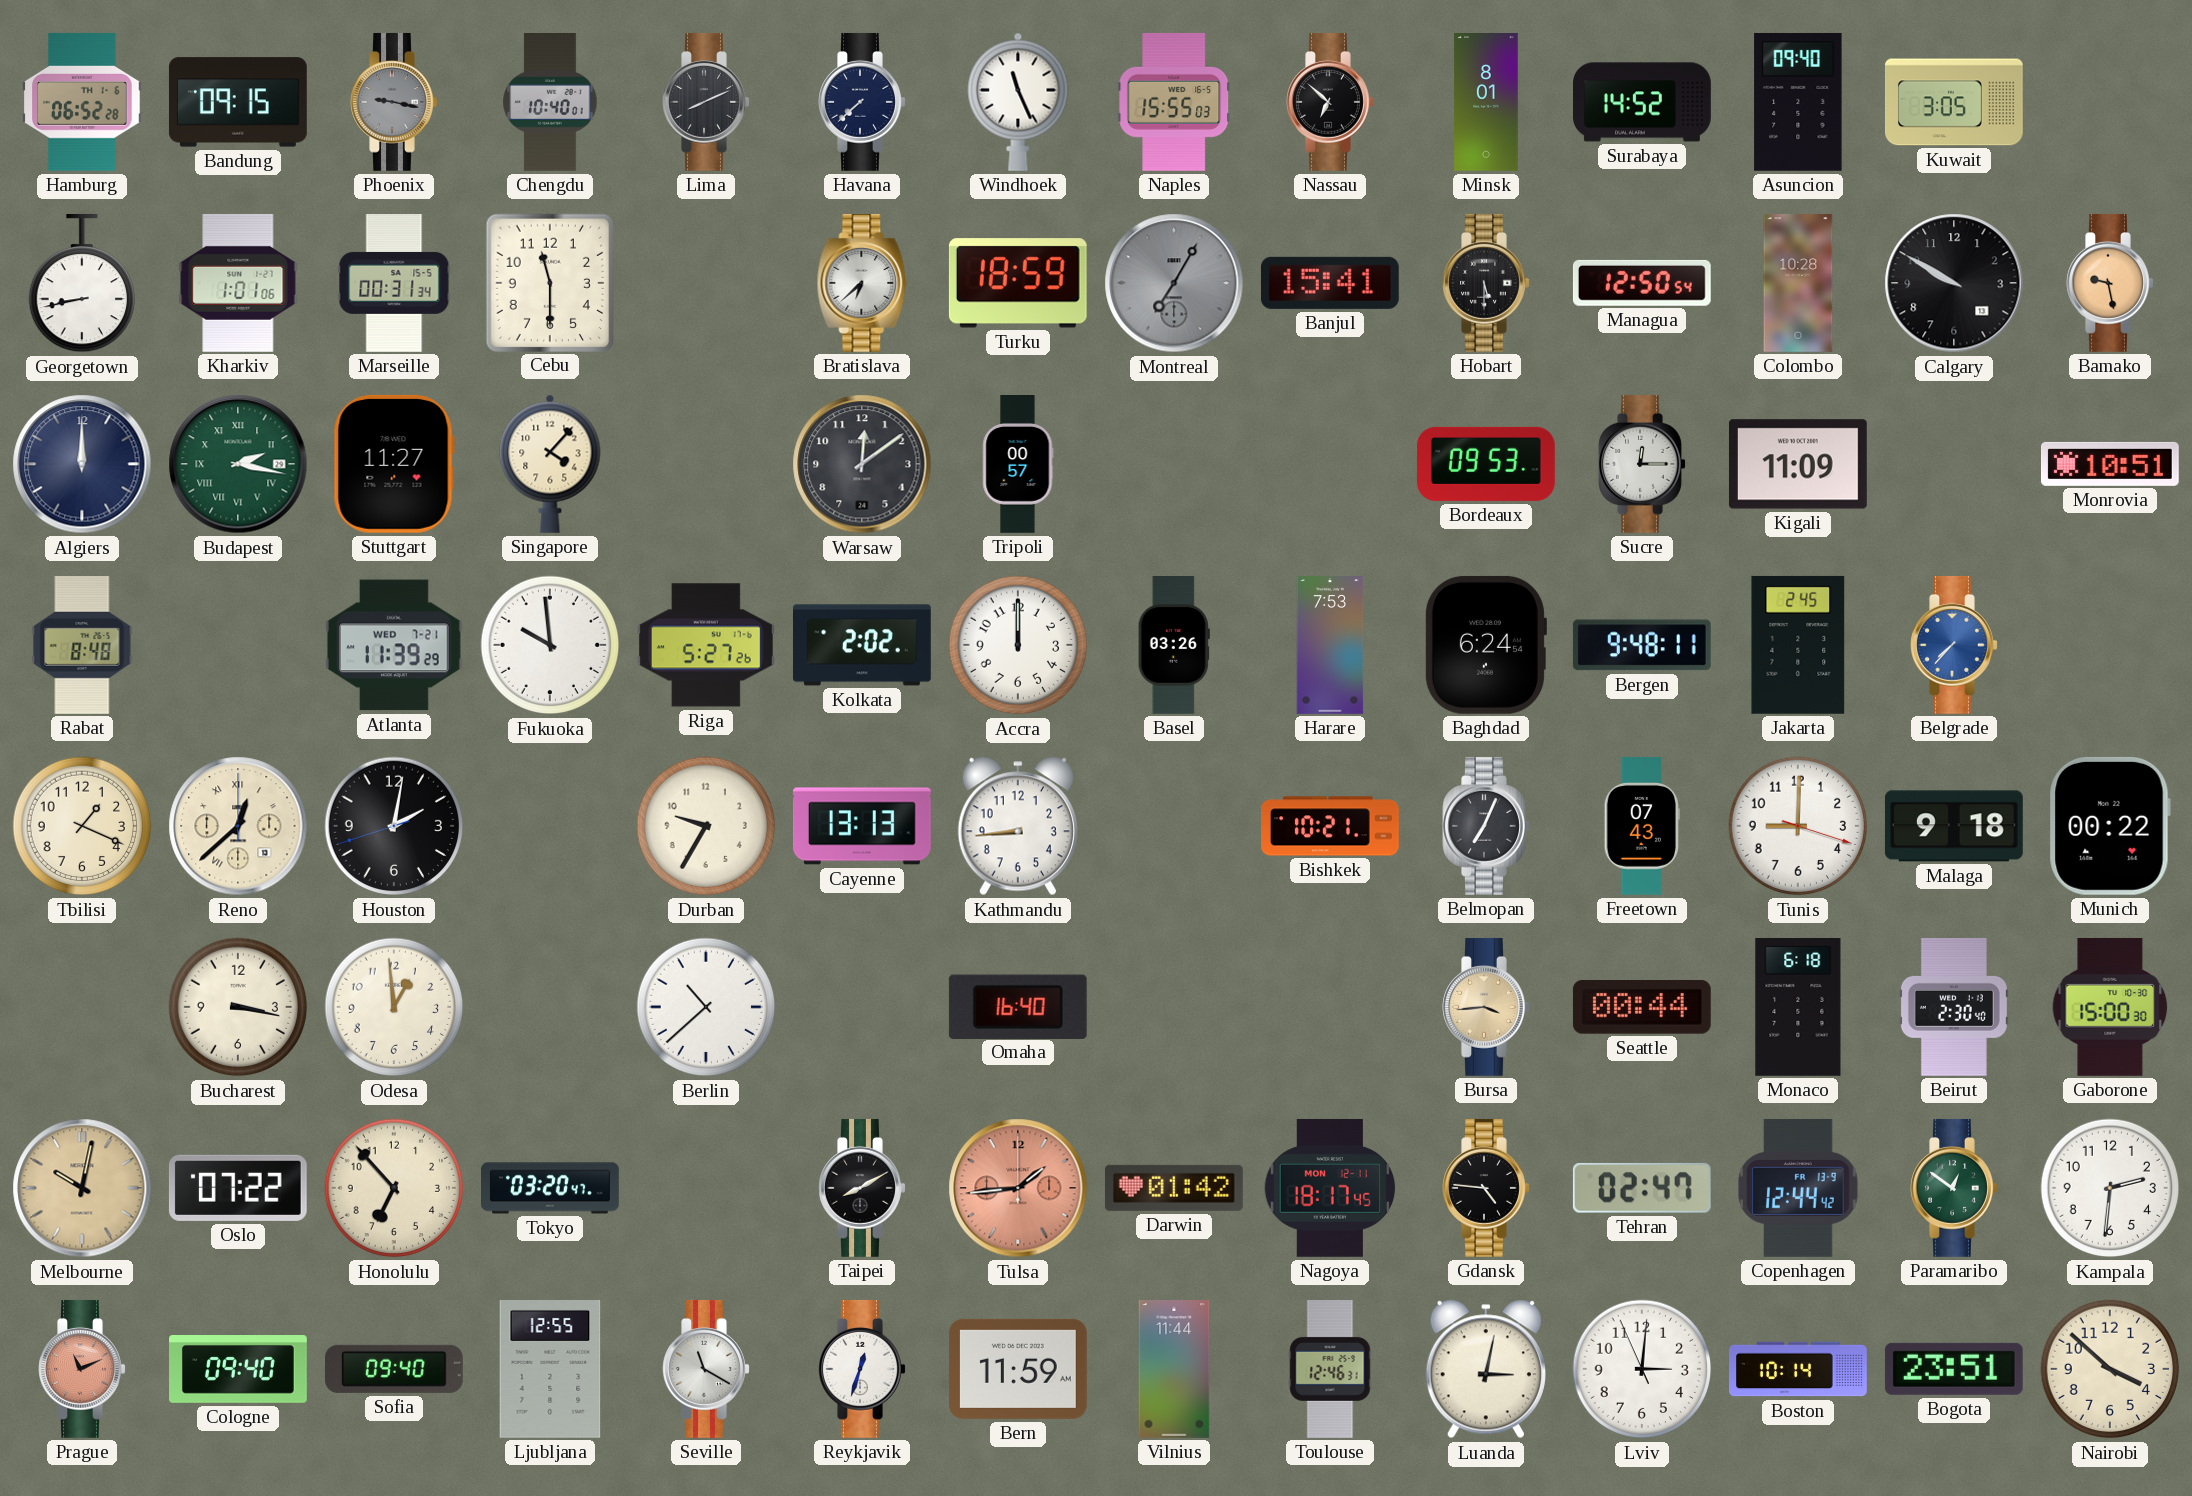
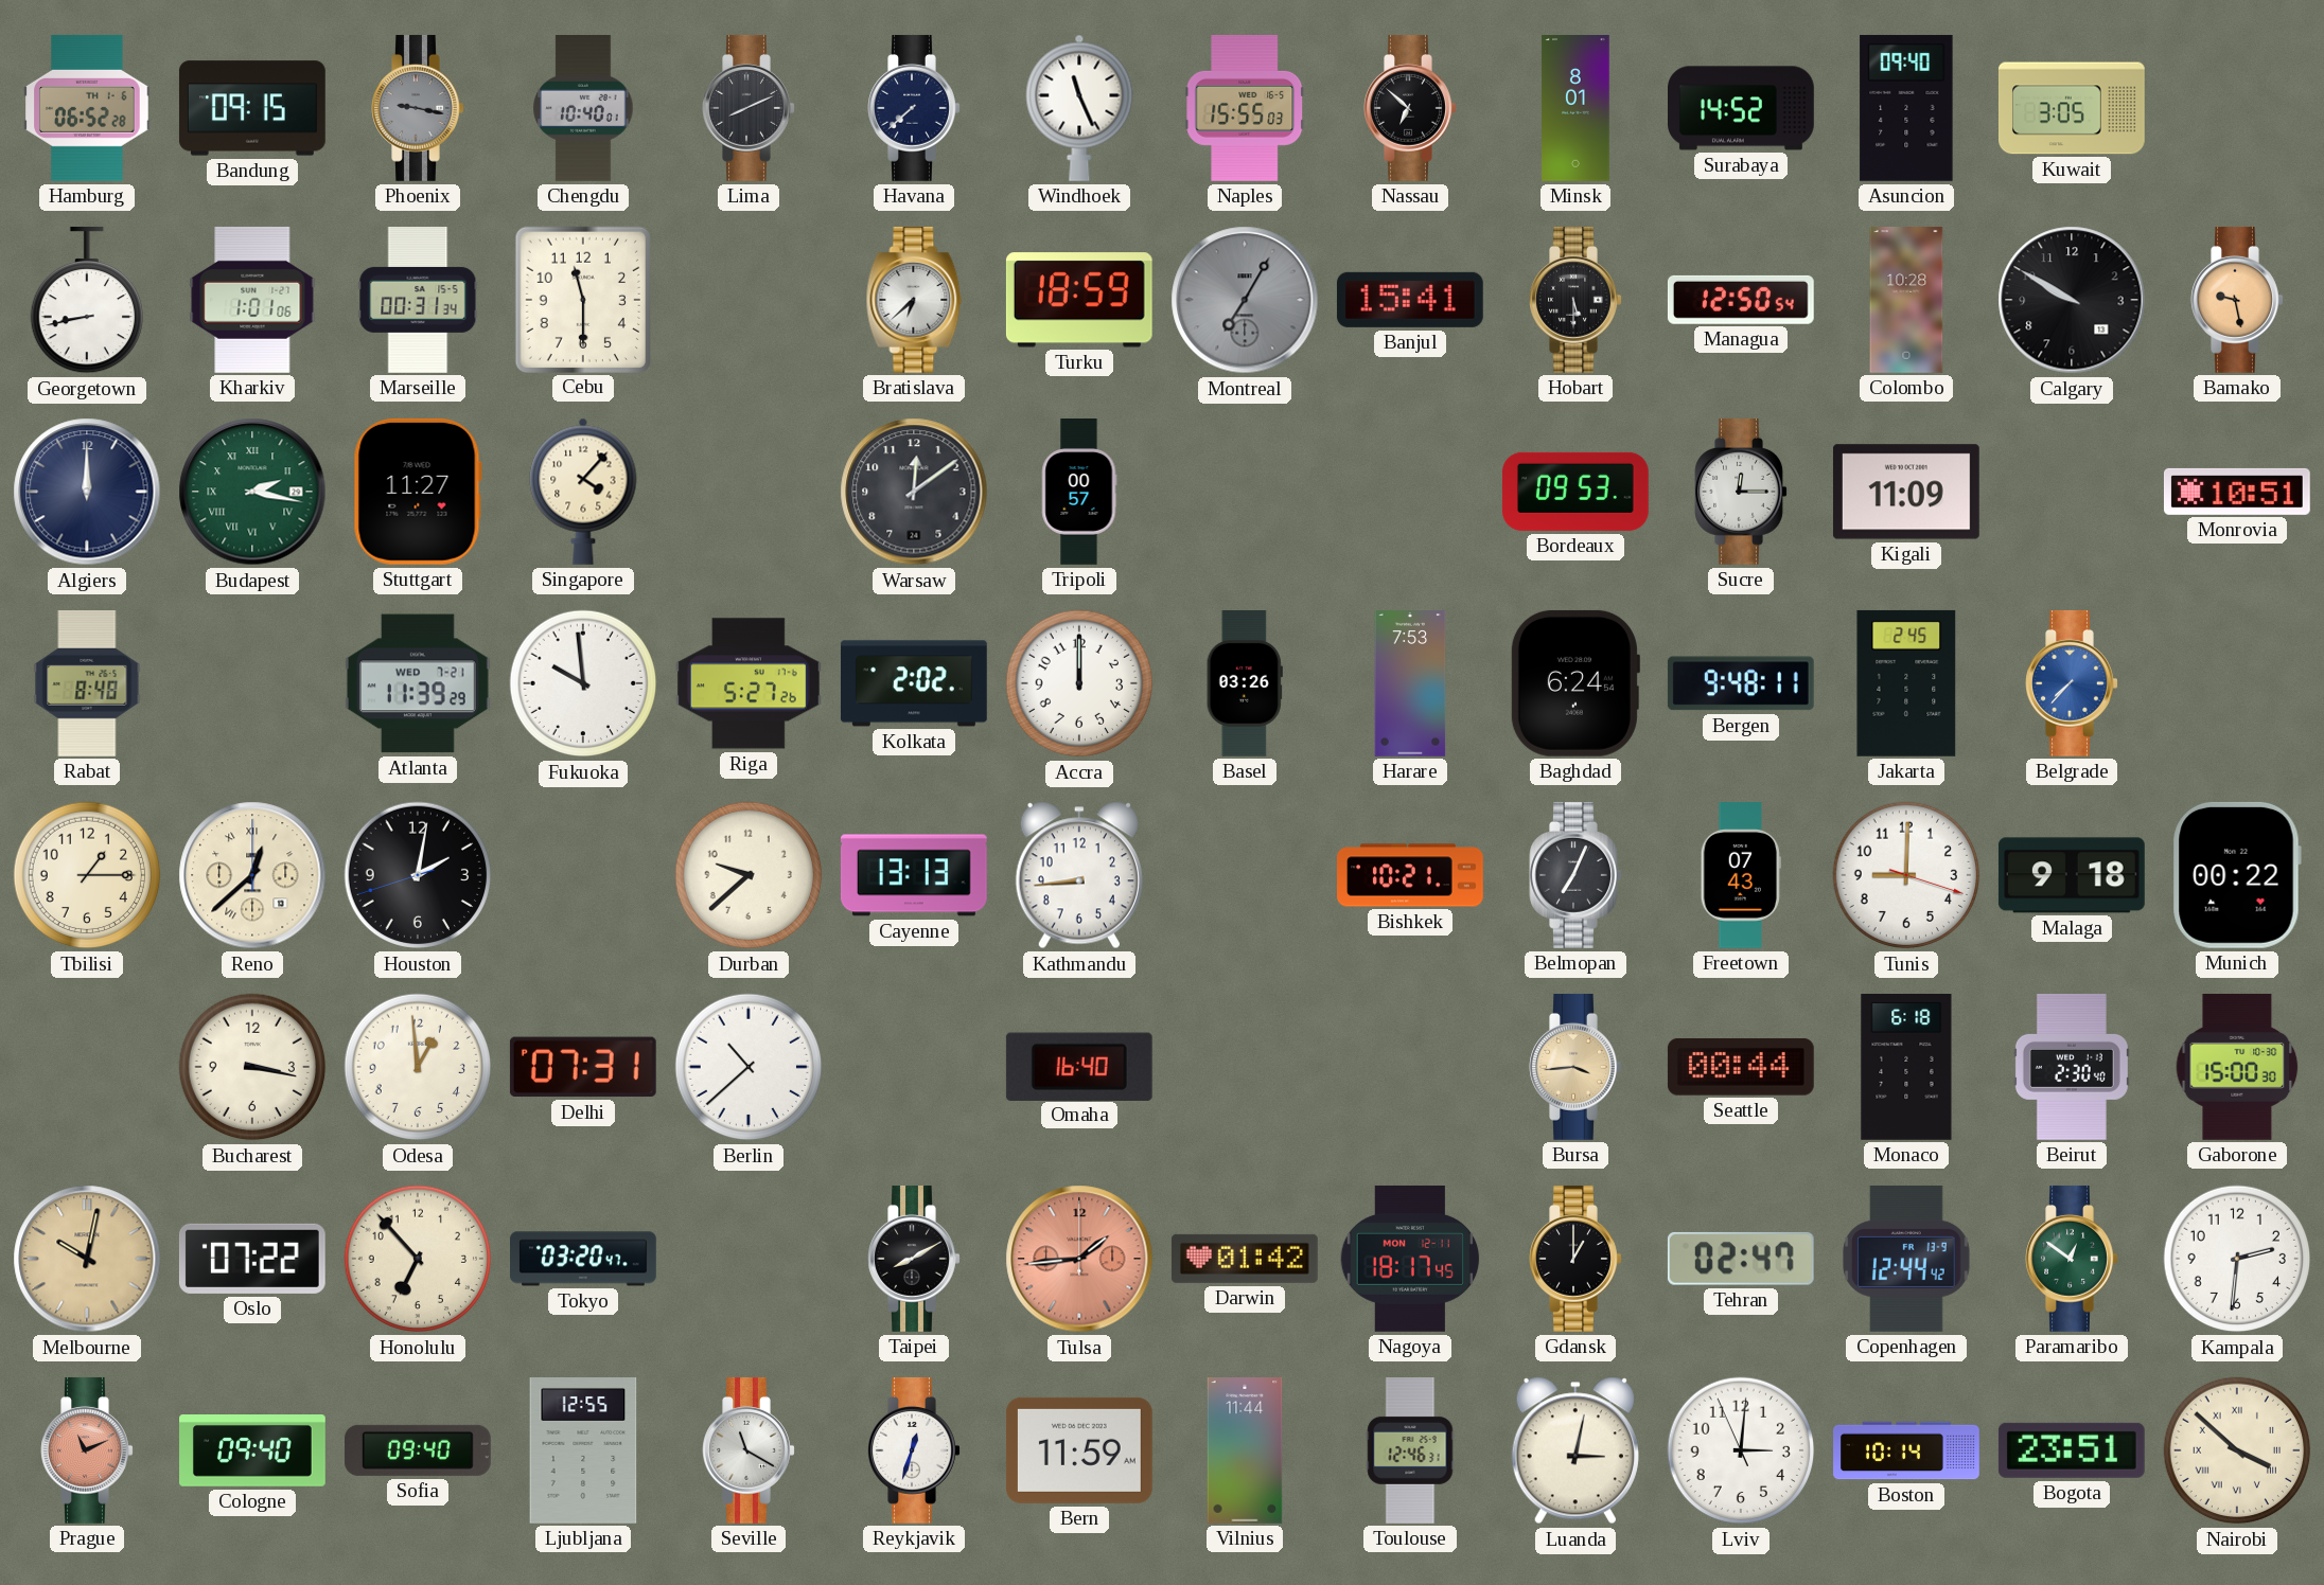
Tbilisi: 1:19 -> 1:15
Durban: 9:35 -> 9:38
Delhi: none -> 07:31
Gdansk: 4:46 -> 1:00
Nairobi numerals: Arabic -> Roman
